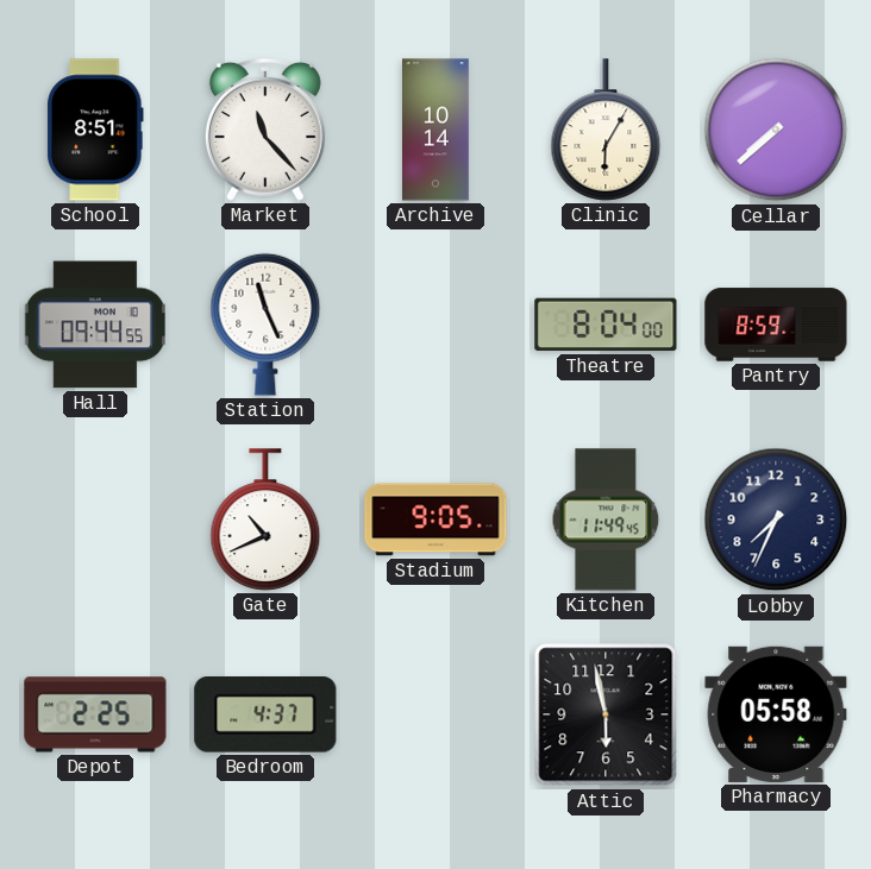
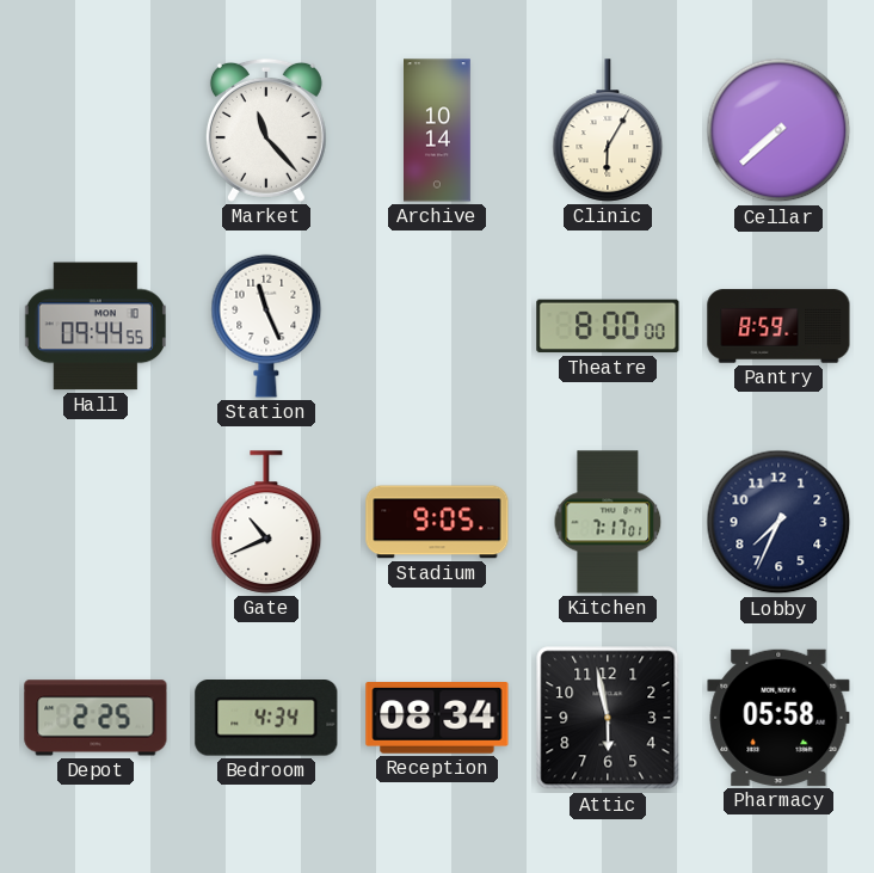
School: 8:51 -> none
Theatre: 8:04 -> 8:00
Kitchen: 11:49 -> 7:17
Bedroom: 4:37 -> 4:34
Reception: none -> 08:34
